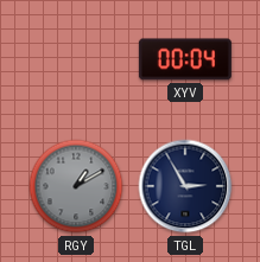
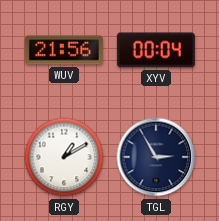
WUV: none -> 21:56
RGY dial: grey -> white
